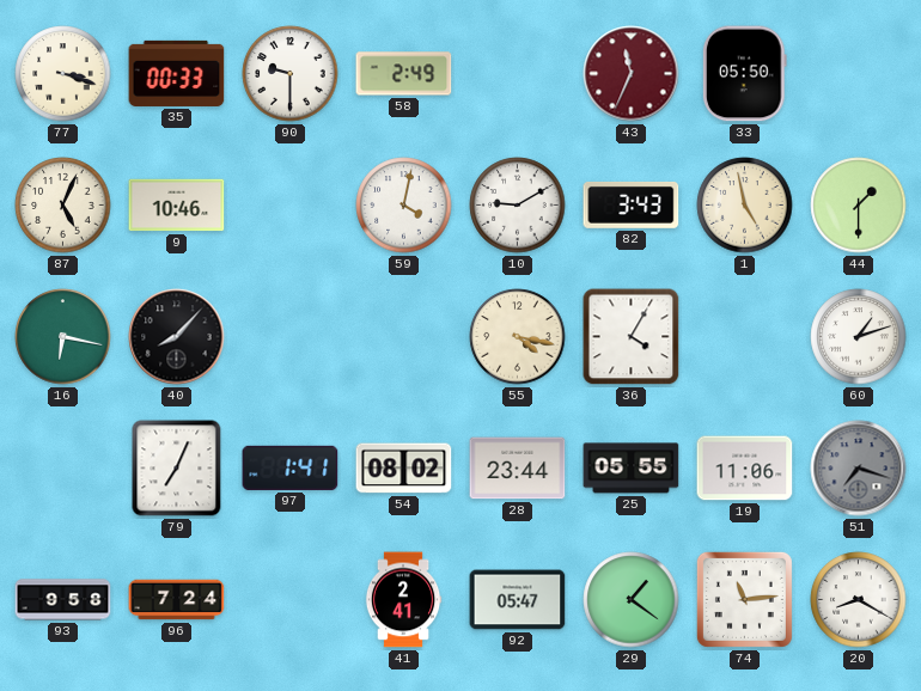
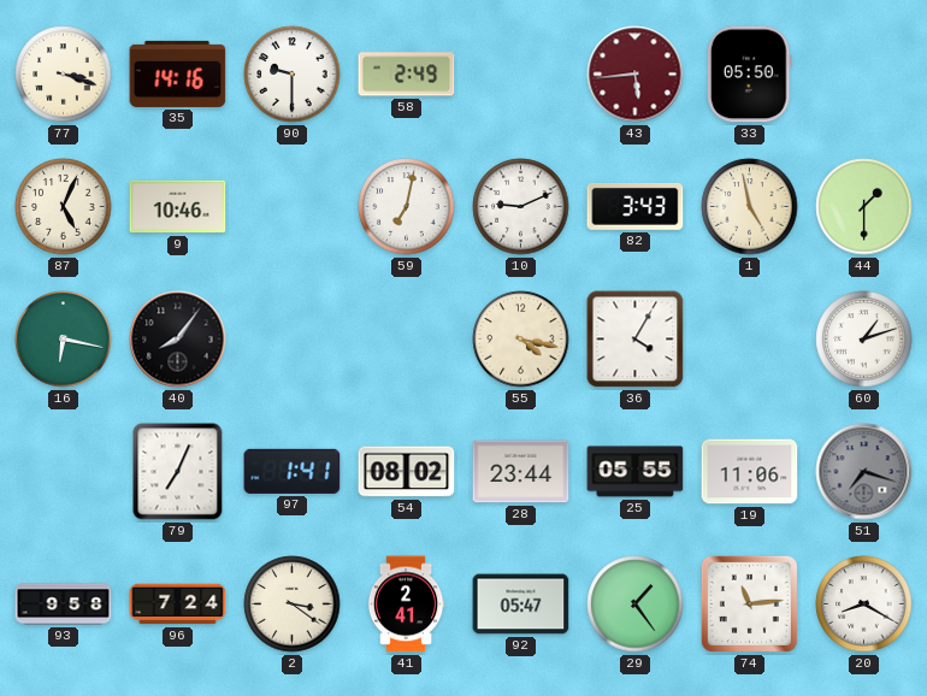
35: 00:33 -> 14:16
43: 11:34 -> 5:44
59: 4:02 -> 7:02
10: 9:10 -> 9:11
40: 8:07 -> 8:06
2: none -> 3:21
29: 1:21 -> 1:24
